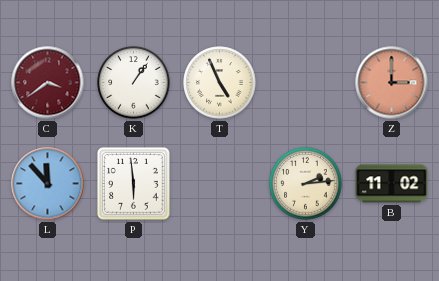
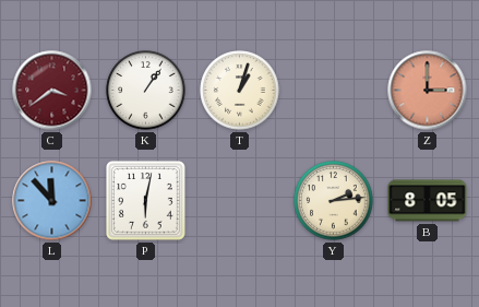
T: 4:56 -> 1:03
P: 5:59 -> 6:02
B: 11:02 -> 8:05
